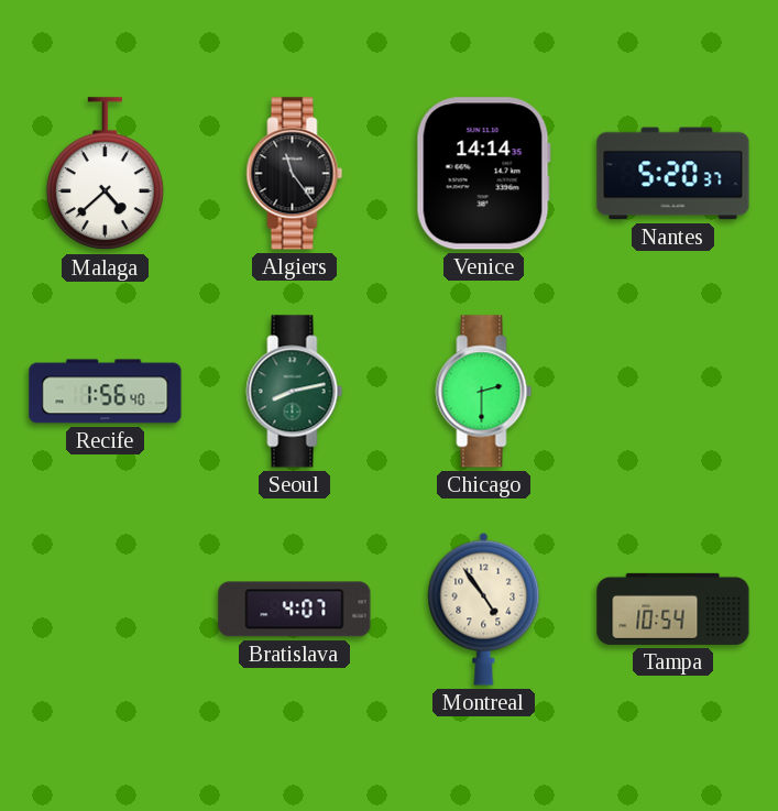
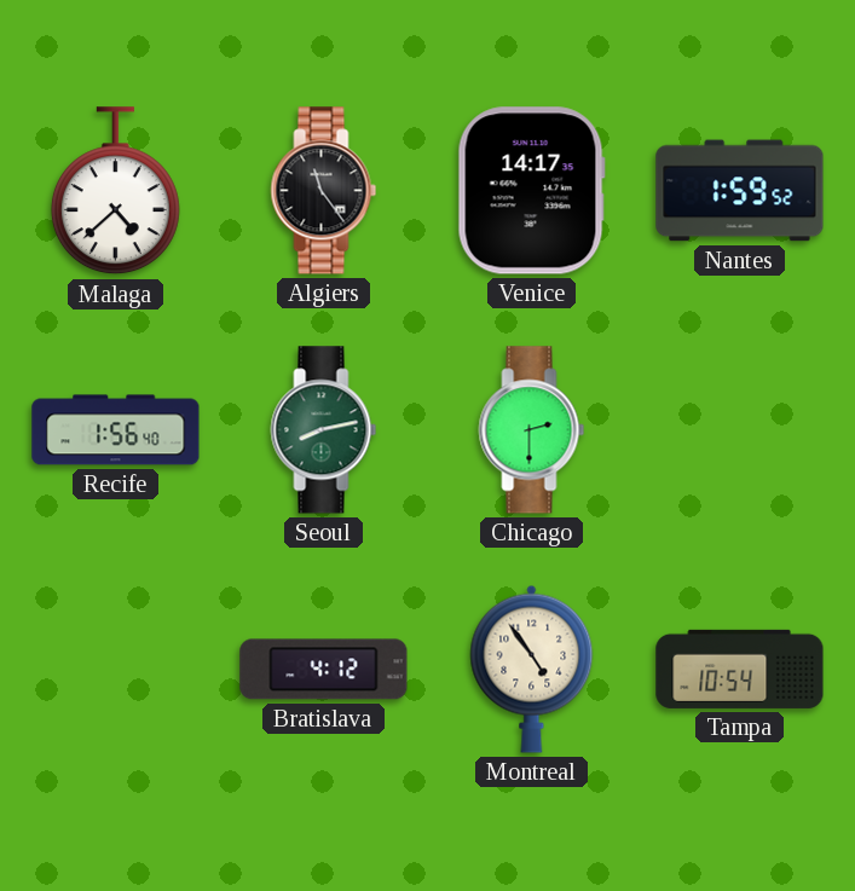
Venice: 14:14 -> 14:17
Nantes: 5:20 -> 1:59
Bratislava: 4:07 -> 4:12
